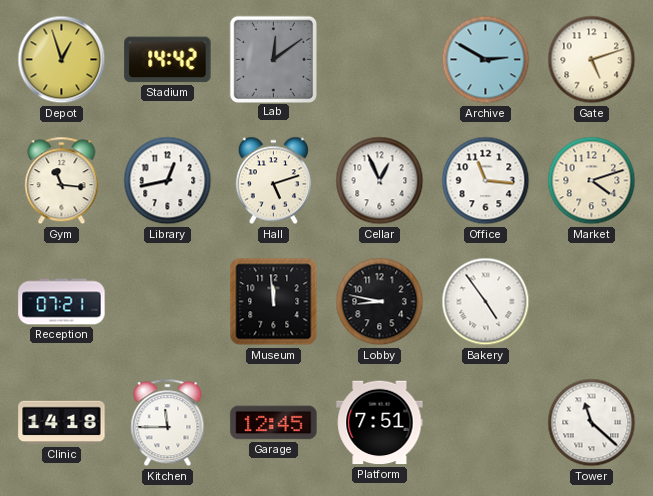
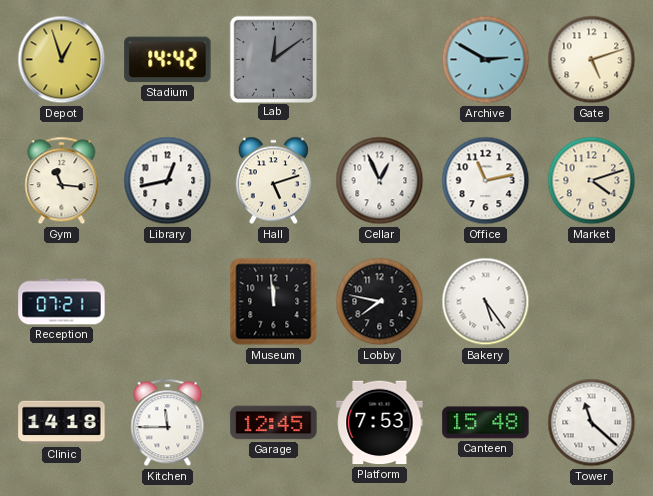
Office: 11:16 -> 11:13
Lobby: 8:47 -> 7:47
Bakery: 4:54 -> 5:24
Platform: 7:51 -> 7:53
Canteen: none -> 15:48
